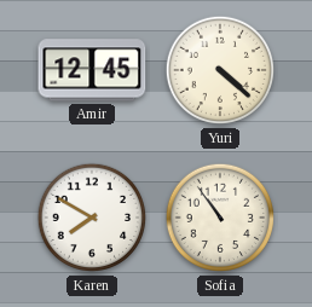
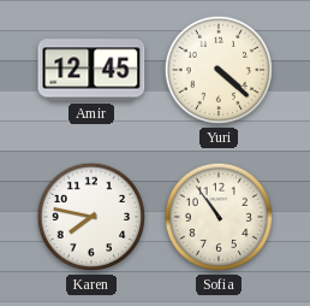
Karen: 7:50 -> 7:47
